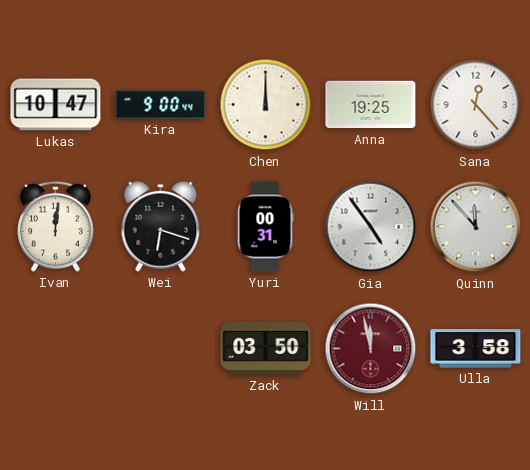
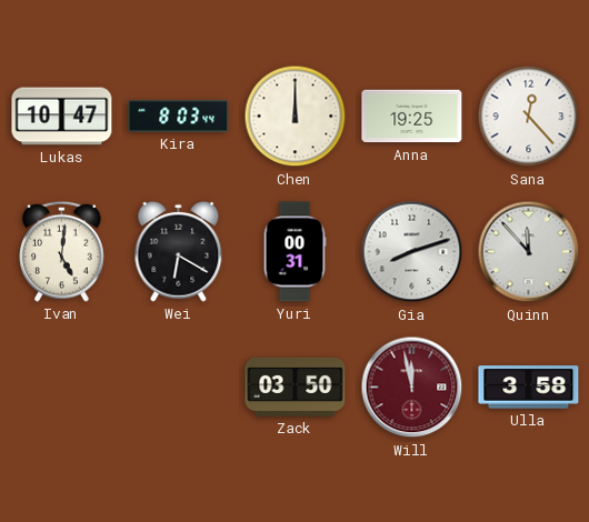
Kira: 9:00 -> 8:03
Ivan: 12:01 -> 5:01
Wei: 6:18 -> 6:20
Gia: 4:54 -> 8:12
